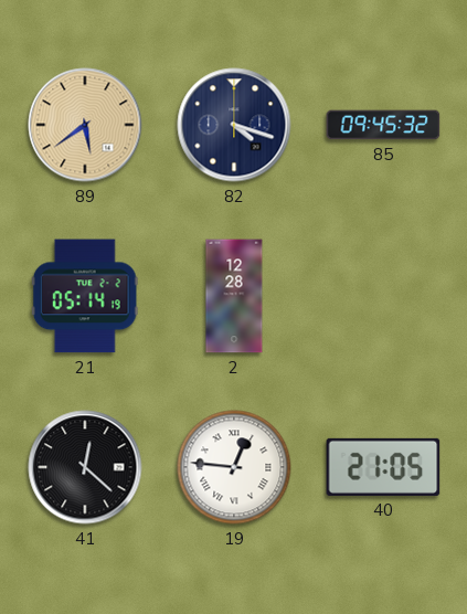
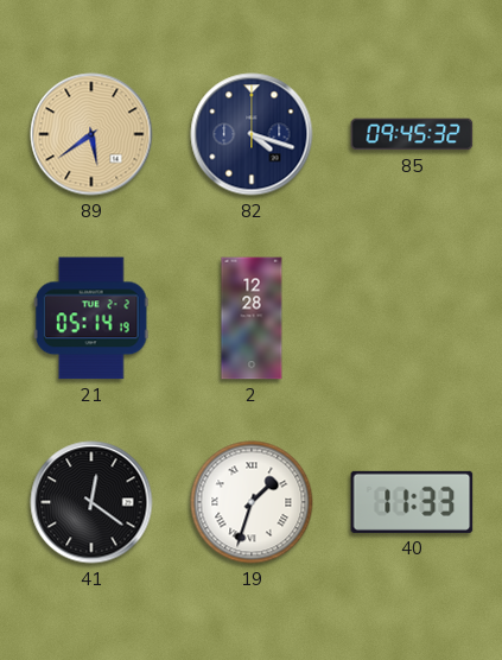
41: 12:22 -> 12:21
19: 12:46 -> 1:33
40: 21:05 -> 11:33
